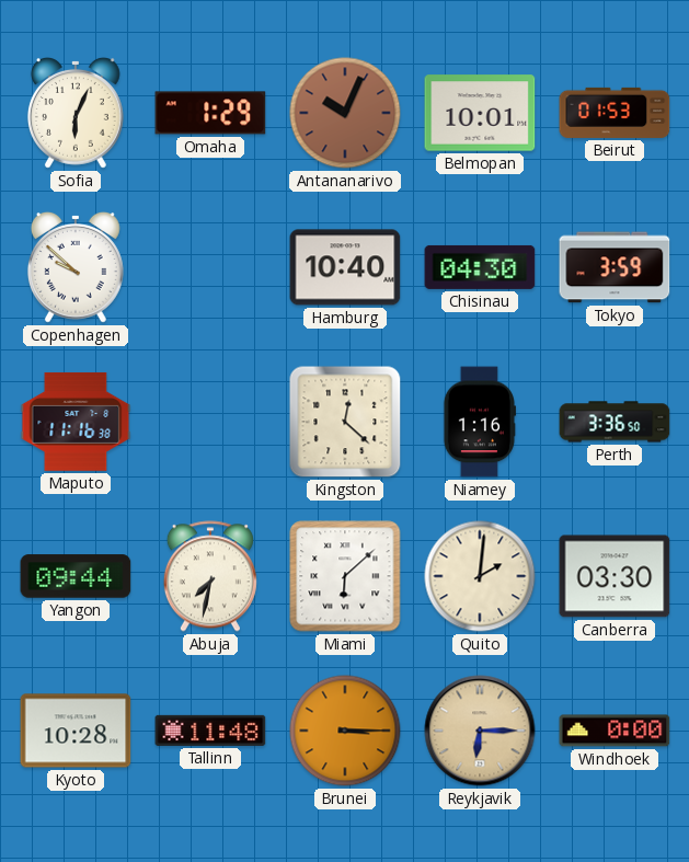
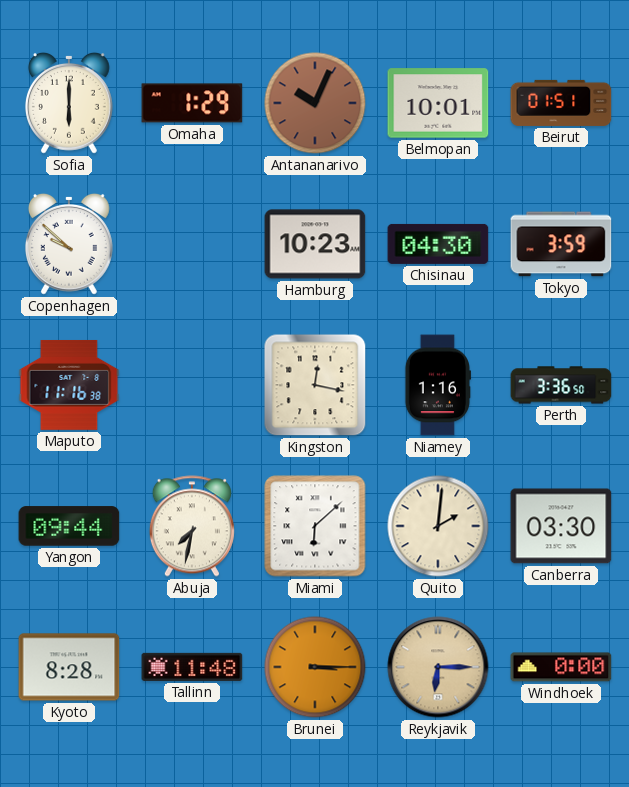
Sofia: 6:04 -> 6:00
Beirut: 01:53 -> 01:51
Hamburg: 10:40 -> 10:23
Kingston: 12:22 -> 12:17
Kyoto: 10:28 -> 8:28
